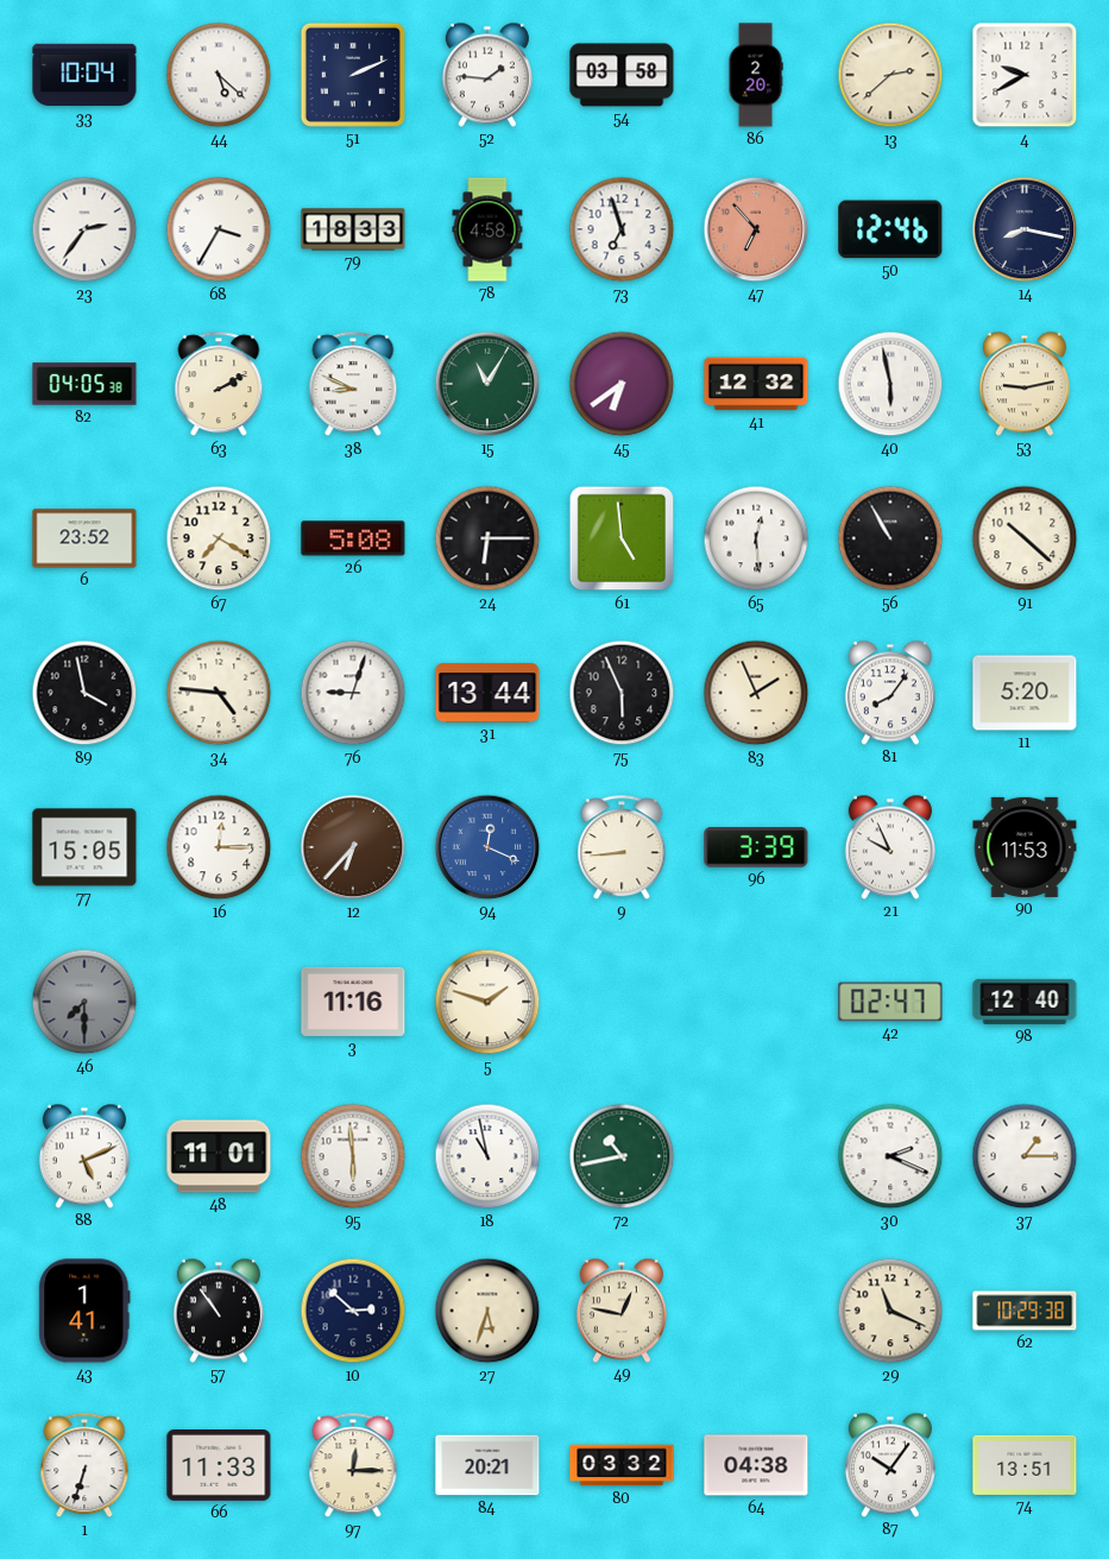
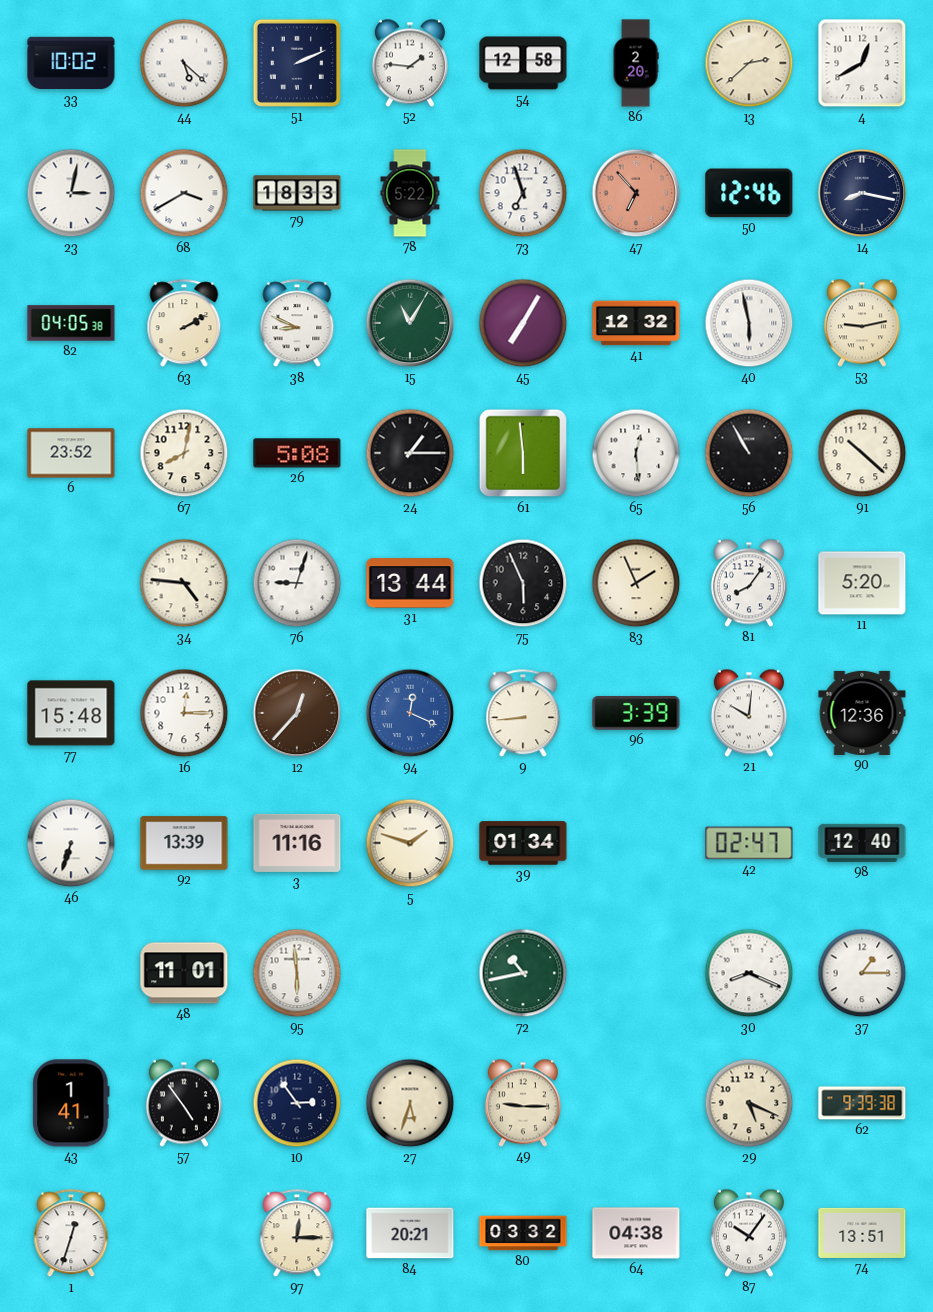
33: 10:04 -> 10:02
54: 03:58 -> 12:58
4: 9:40 -> 12:40
23: 2:36 -> 3:02
68: 3:35 -> 3:40
78: 4:58 -> 5:22
45: 6:39 -> 7:05
67: 7:20 -> 8:02
24: 6:15 -> 1:15
61: 4:59 -> 5:59
89: 3:58 -> none
77: 15:05 -> 15:48
12: 6:37 -> 12:37
21: 9:56 -> 10:01
90: 11:53 -> 12:36
46: 7:30 -> 6:33
46 dial: grey -> white
92: none -> 13:39
39: none -> 01:34
88: 5:11 -> none
18: 10:58 -> none
30: 2:19 -> 8:19
57: 10:54 -> 4:54
10: 2:52 -> 2:54
49: 12:47 -> 9:15
29: 11:19 -> 5:19
62: 10:29 -> 9:39
1: 6:33 -> 12:33
66: 11:33 -> none
